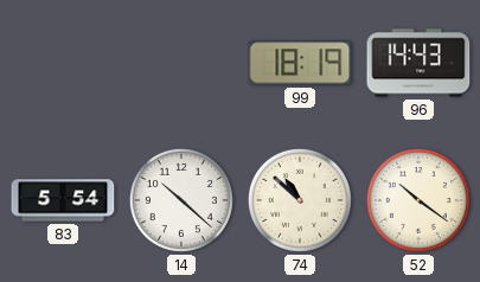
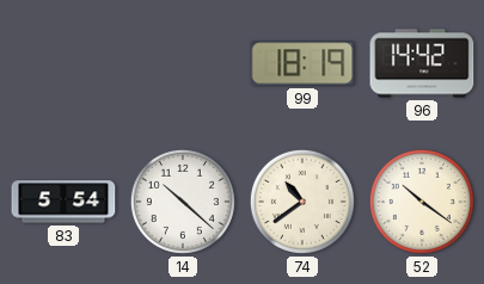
96: 14:43 -> 14:42
74: 10:52 -> 10:39
